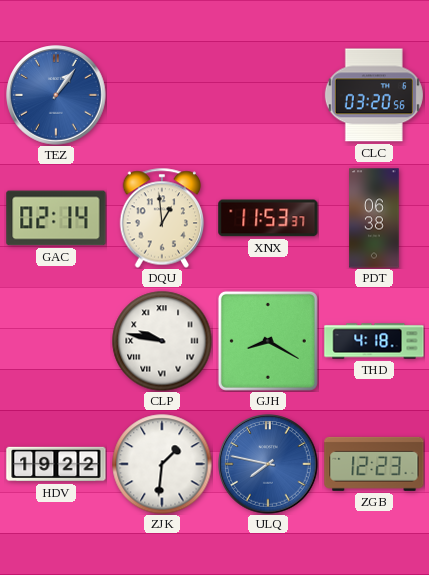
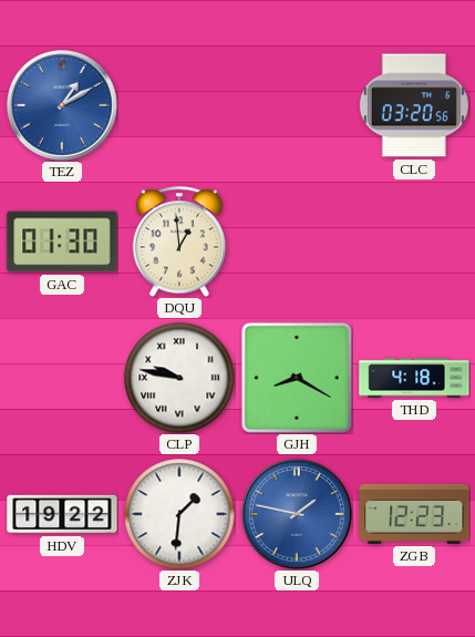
TEZ: 1:06 -> 1:10
GAC: 02:14 -> 01:30
XNX: 11:53 -> none
PDT: 06:38 -> none
ULQ: 7:47 -> 1:47
